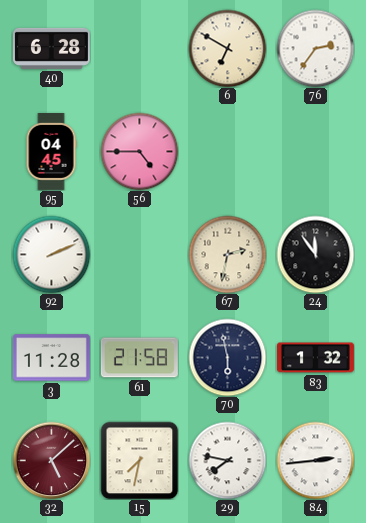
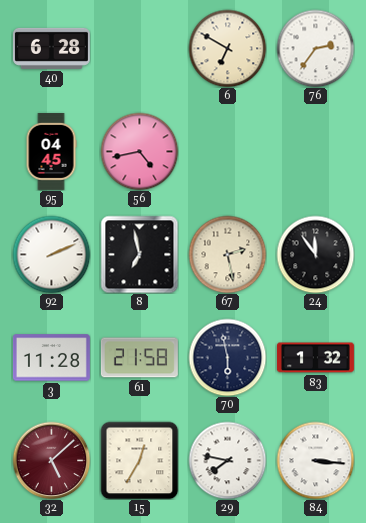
56: 4:45 -> 4:43
8: none -> 6:58
67: 2:32 -> 2:28
15: 7:32 -> 12:35
84: 2:44 -> 3:16
